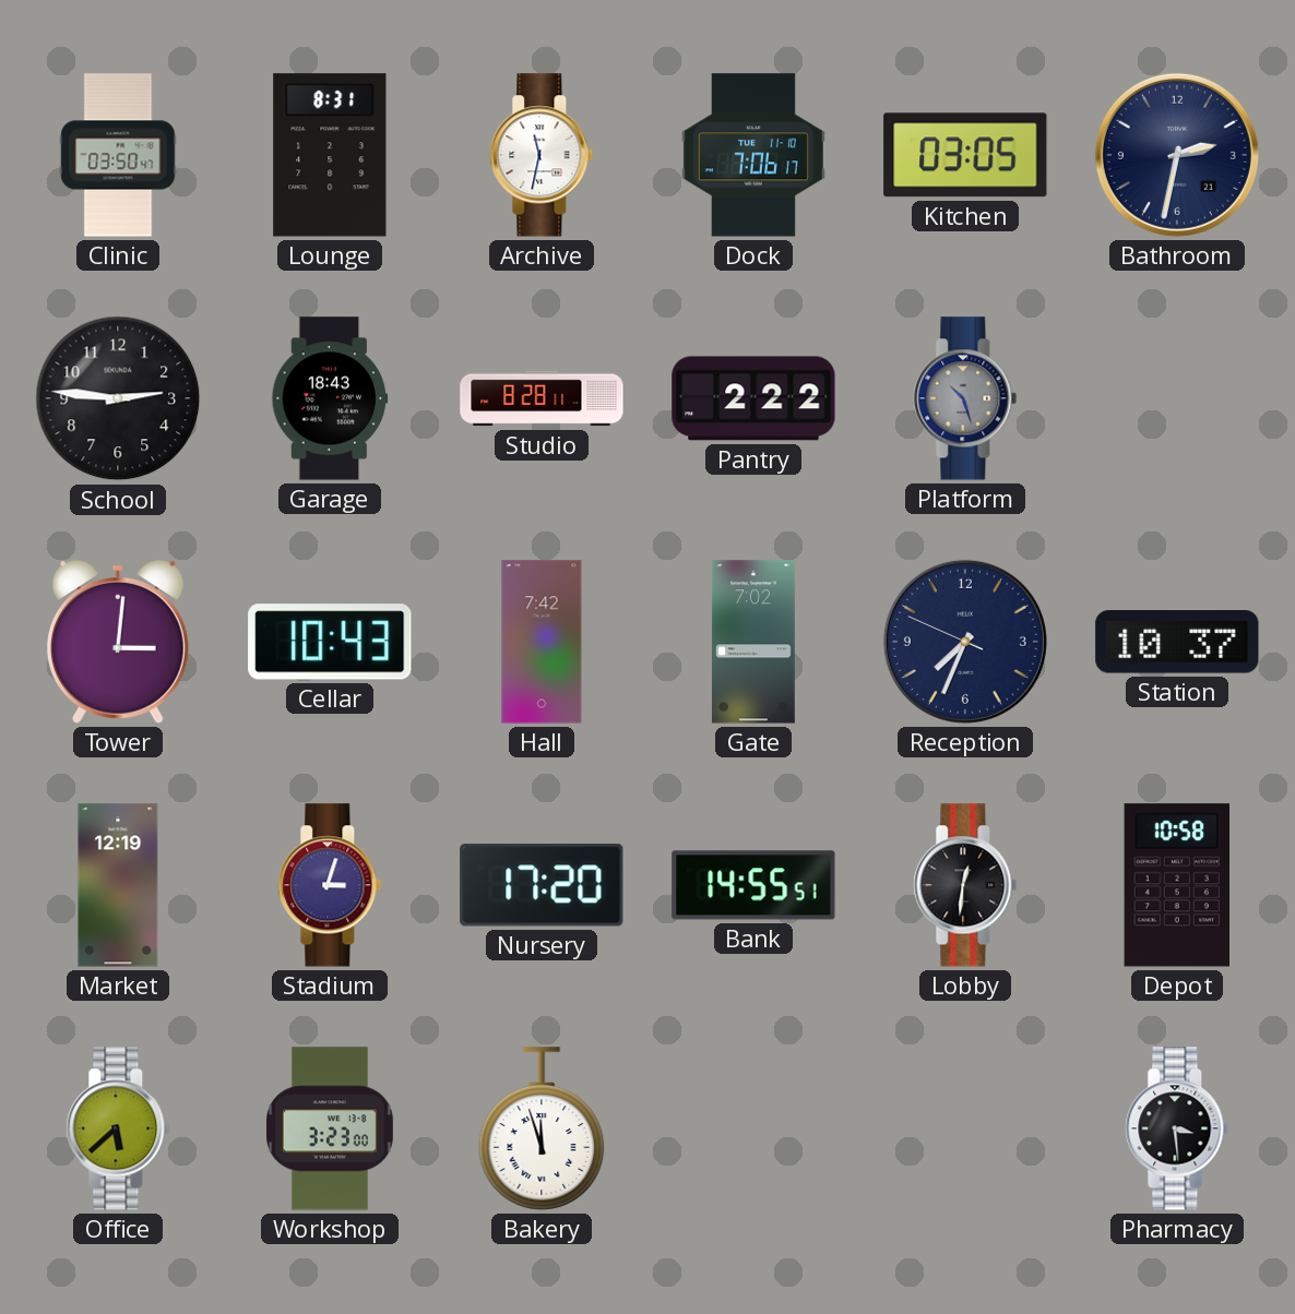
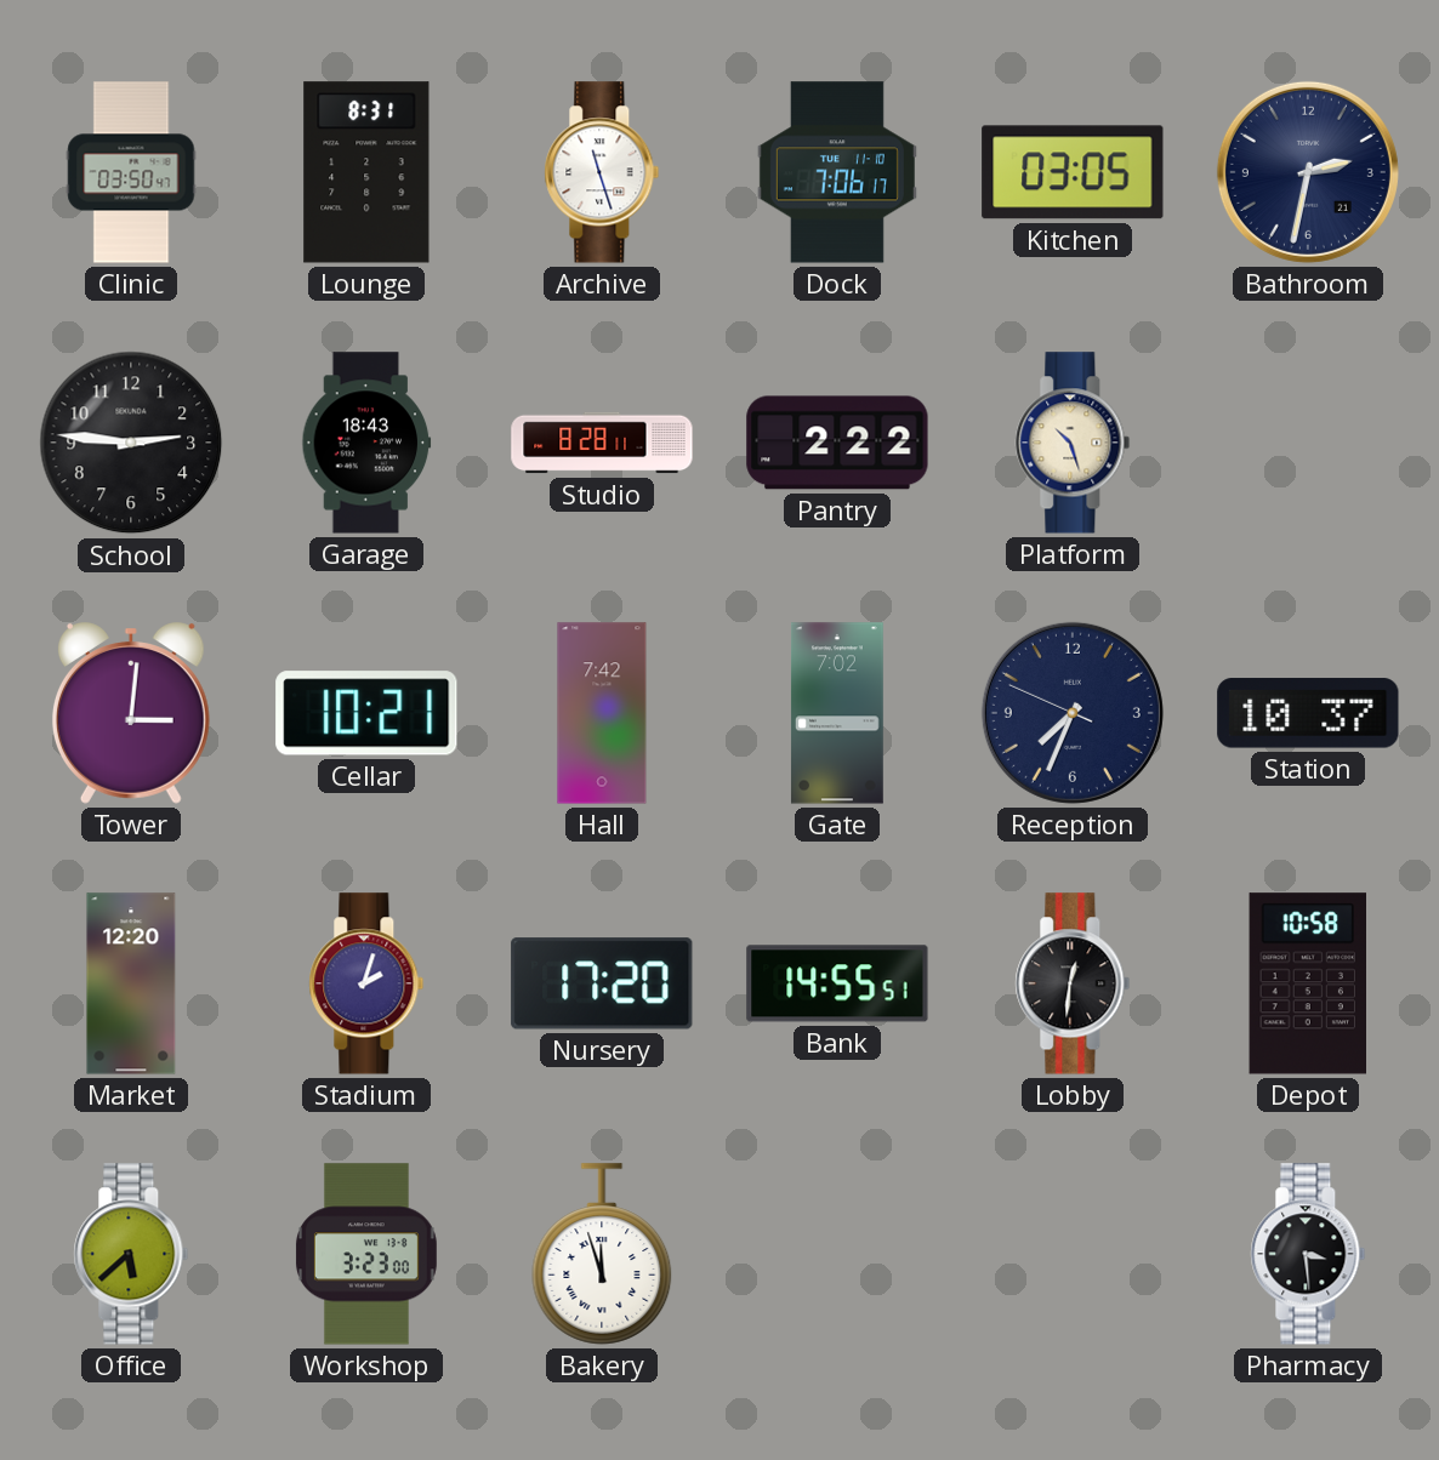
Archive: 11:32 -> 11:27
Platform dial: grey -> cream
Cellar: 10:43 -> 10:21
Market: 12:19 -> 12:20
Stadium: 3:03 -> 2:03
